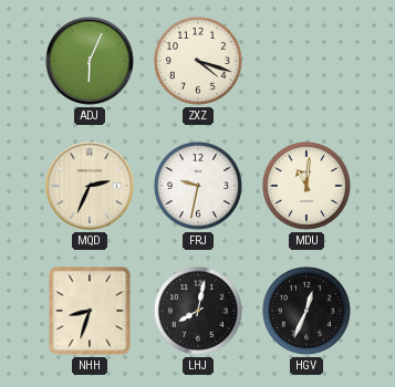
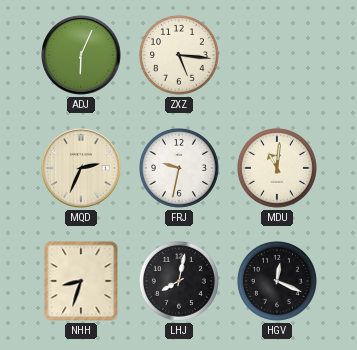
ZXZ: 4:18 -> 5:16
HGV: 12:34 -> 12:19
